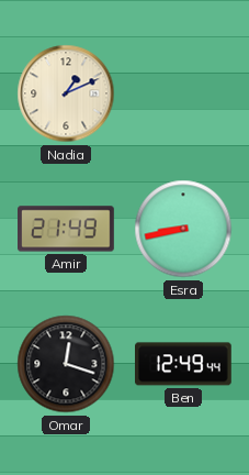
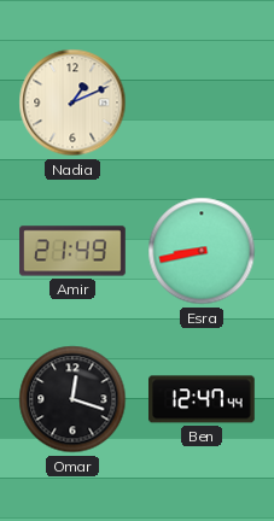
Ben: 12:49 -> 12:47
